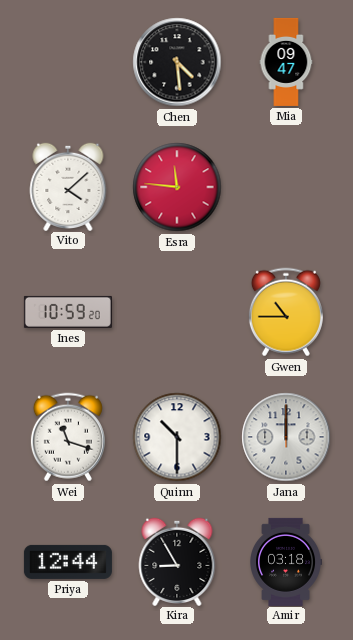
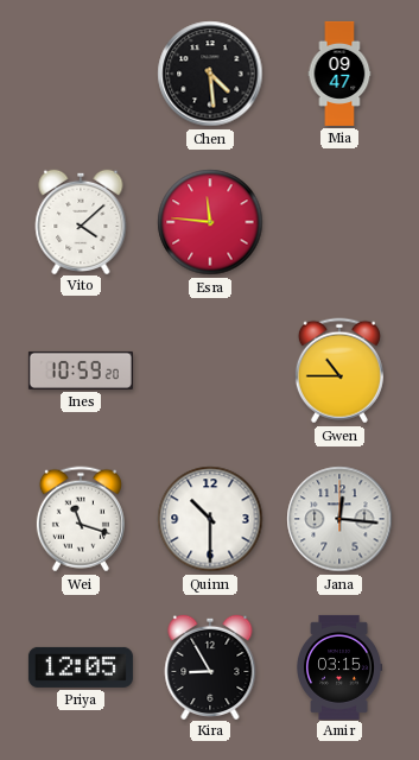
Jana: 12:00 -> 12:16
Priya: 12:44 -> 12:05
Amir: 03:18 -> 03:15
